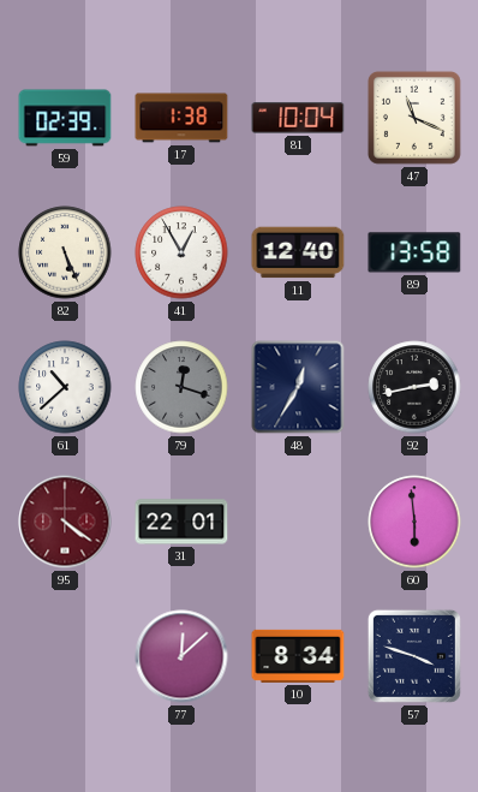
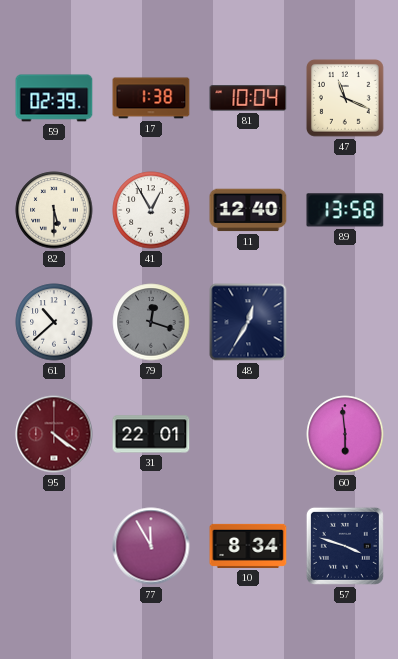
82: 5:26 -> 5:30
92: 2:43 -> none
77: 12:08 -> 11:55
